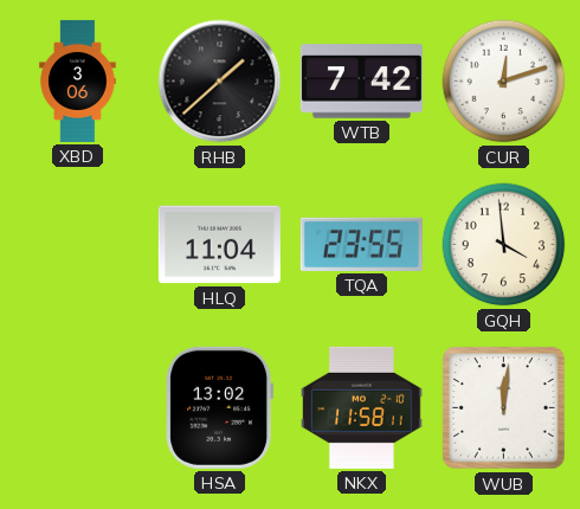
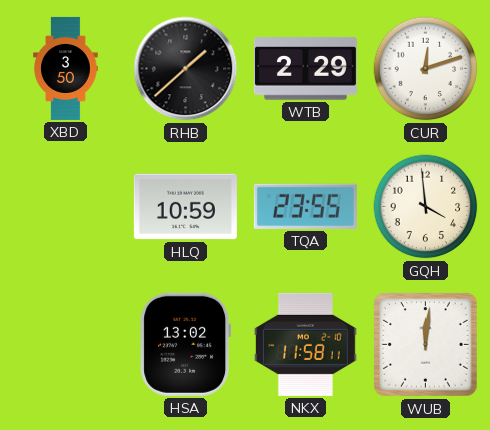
XBD: 3:06 -> 3:50
WTB: 7:42 -> 2:29
HLQ: 11:04 -> 10:59
